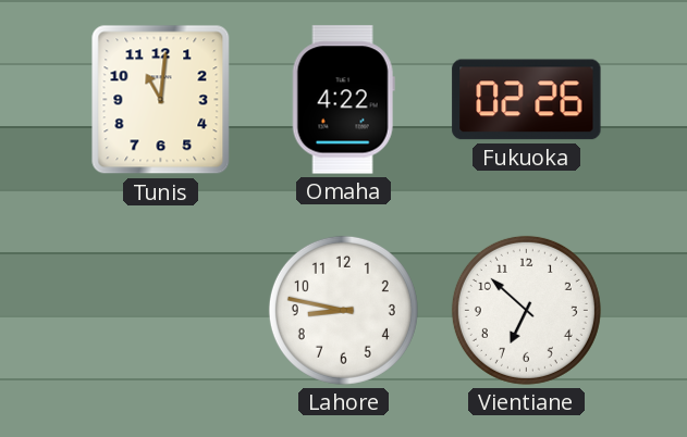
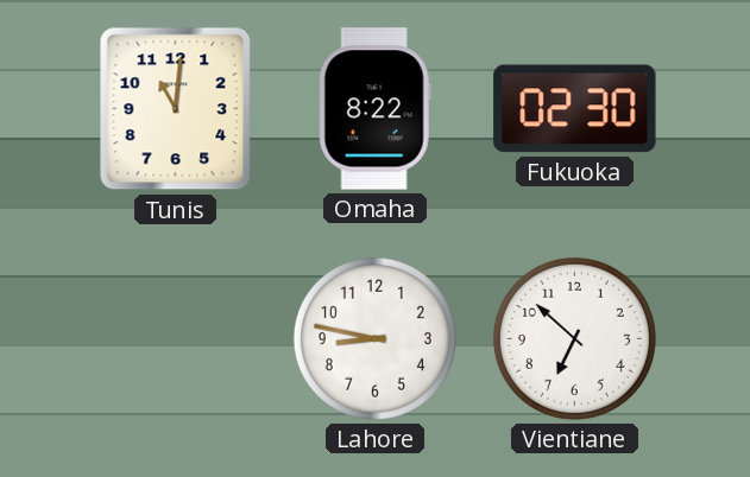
Omaha: 4:22 -> 8:22
Fukuoka: 02:26 -> 02:30
